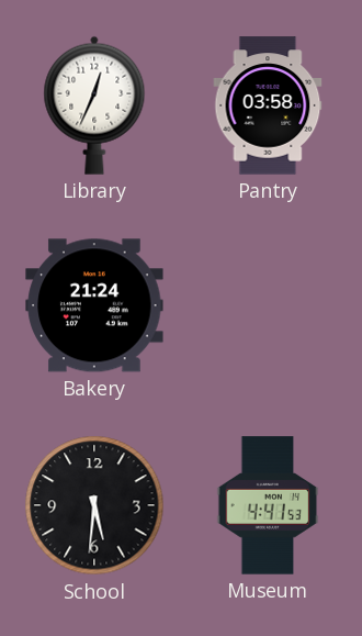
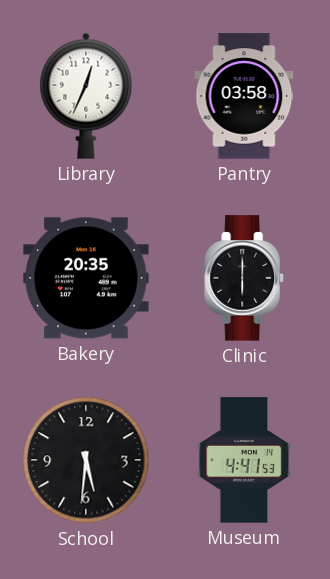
Bakery: 21:24 -> 20:35
Clinic: none -> 6:00
